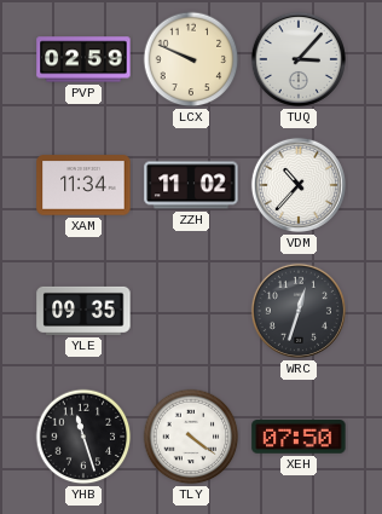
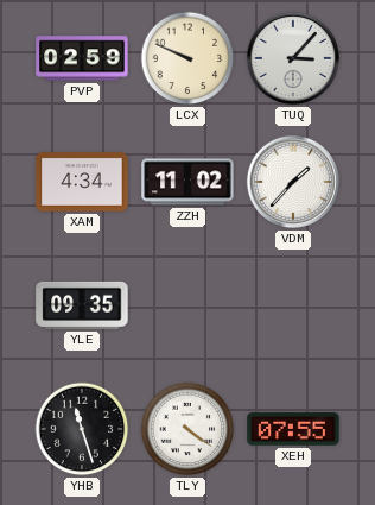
XAM: 11:34 -> 4:34
VDM: 10:37 -> 1:37
WRC: 12:33 -> none
XEH: 07:50 -> 07:55
